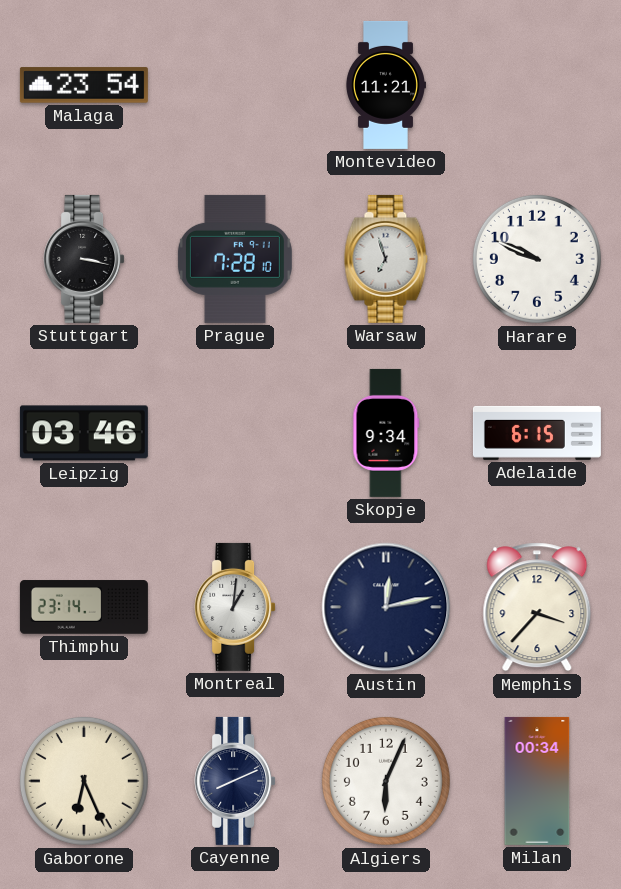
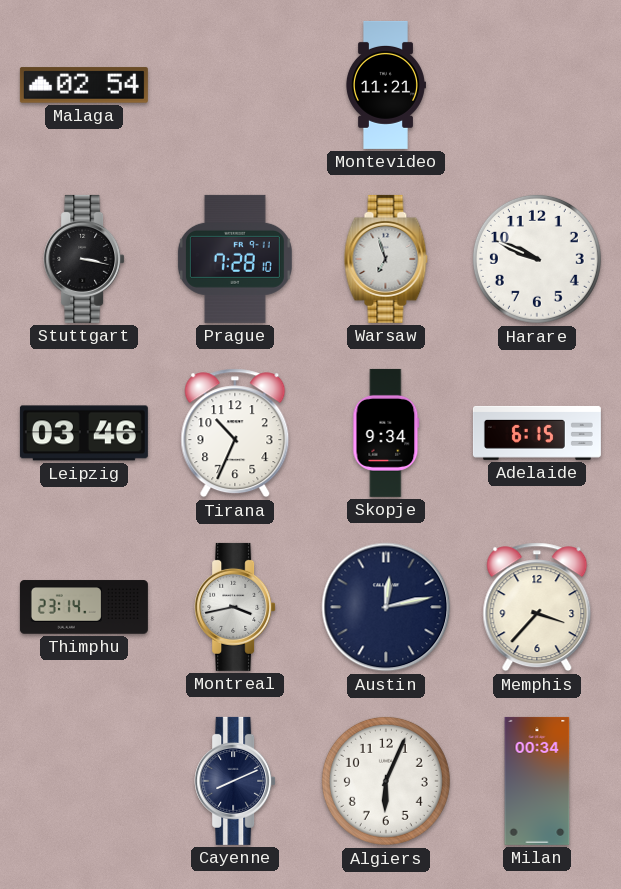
Malaga: 23:54 -> 02:54
Tirana: none -> 10:34
Montreal: 1:01 -> 3:43
Gaborone: 6:26 -> none
